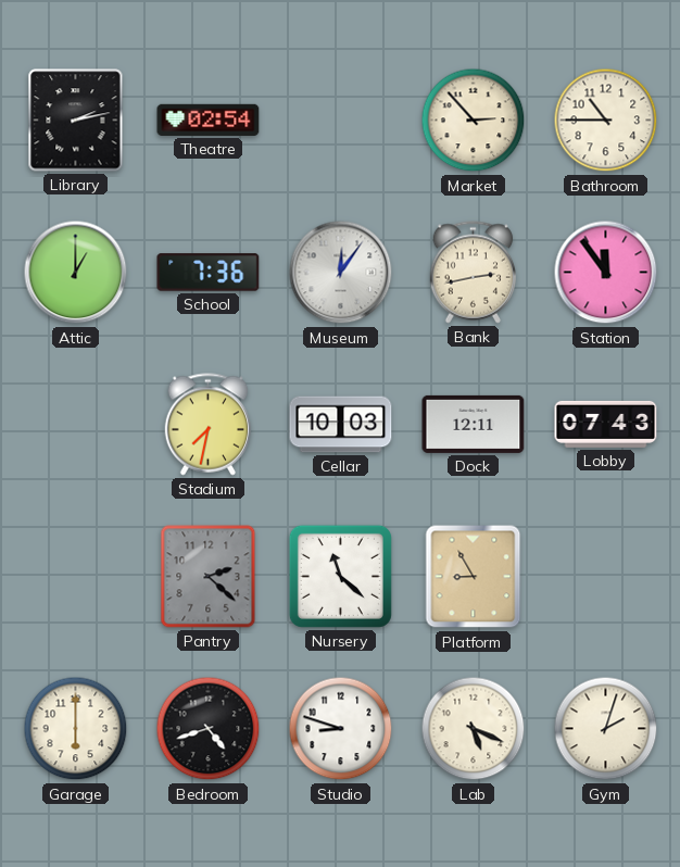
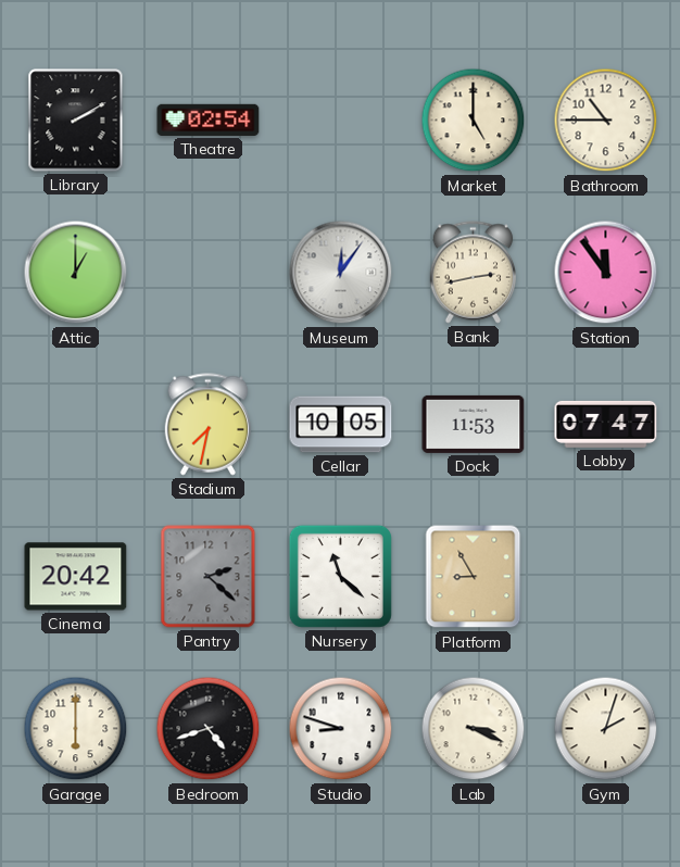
Library: 2:13 -> 2:10
Market: 2:53 -> 5:00
School: 7:36 -> none
Cellar: 10:03 -> 10:05
Dock: 12:11 -> 11:53
Lobby: 07:43 -> 07:47
Cinema: none -> 20:42
Lab: 5:19 -> 3:19
